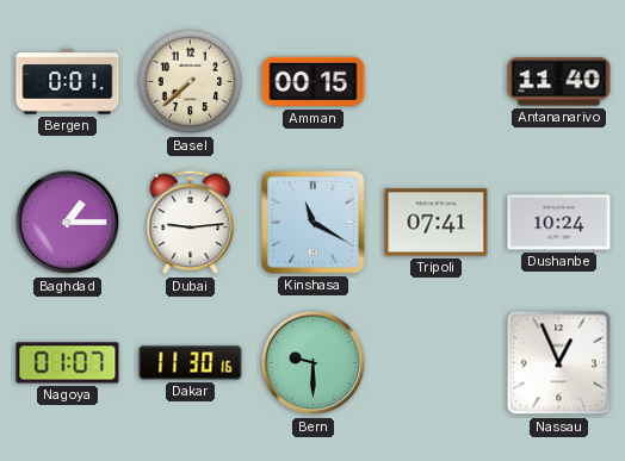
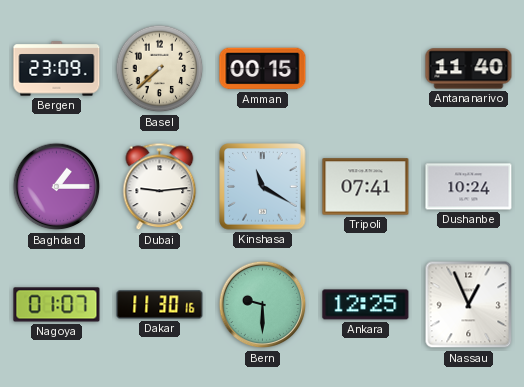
Bergen: 0:01 -> 23:09
Ankara: none -> 12:25
